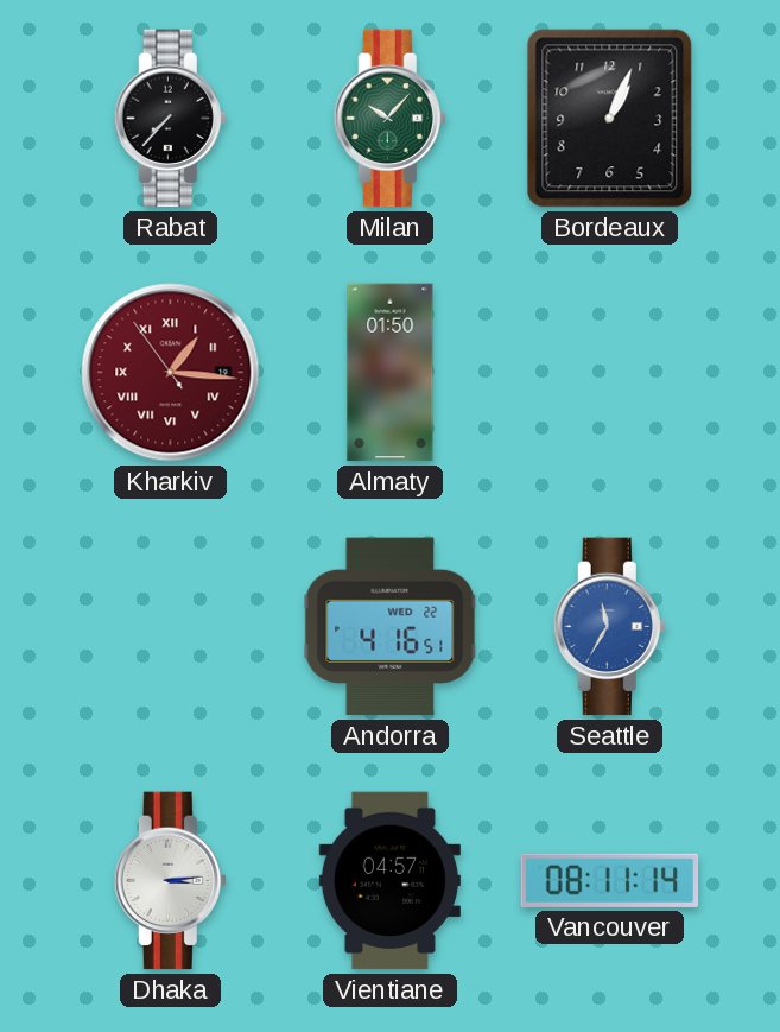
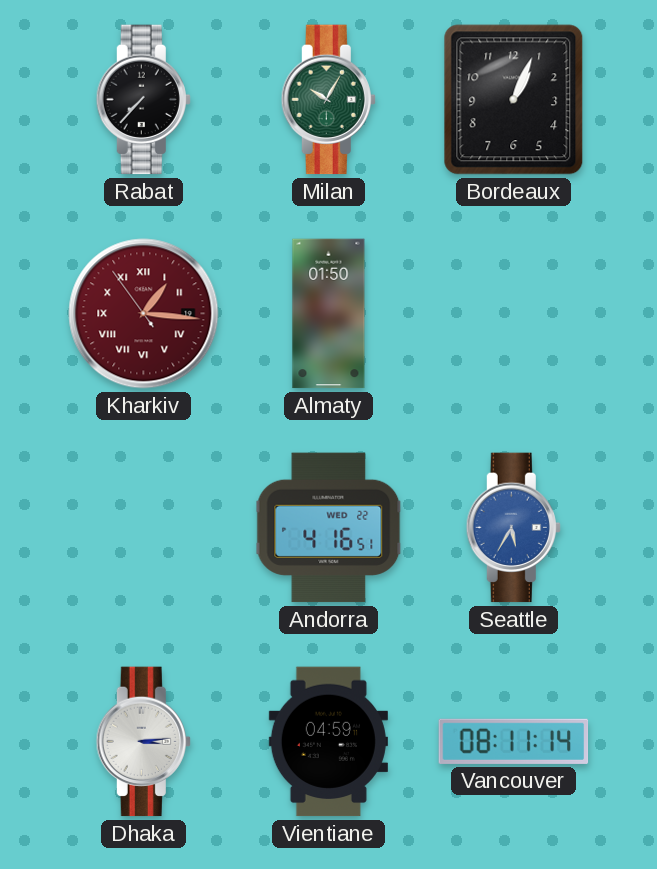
Milan: 10:07 -> 10:05
Seattle: 11:35 -> 5:35
Vientiane: 04:57 -> 04:59
